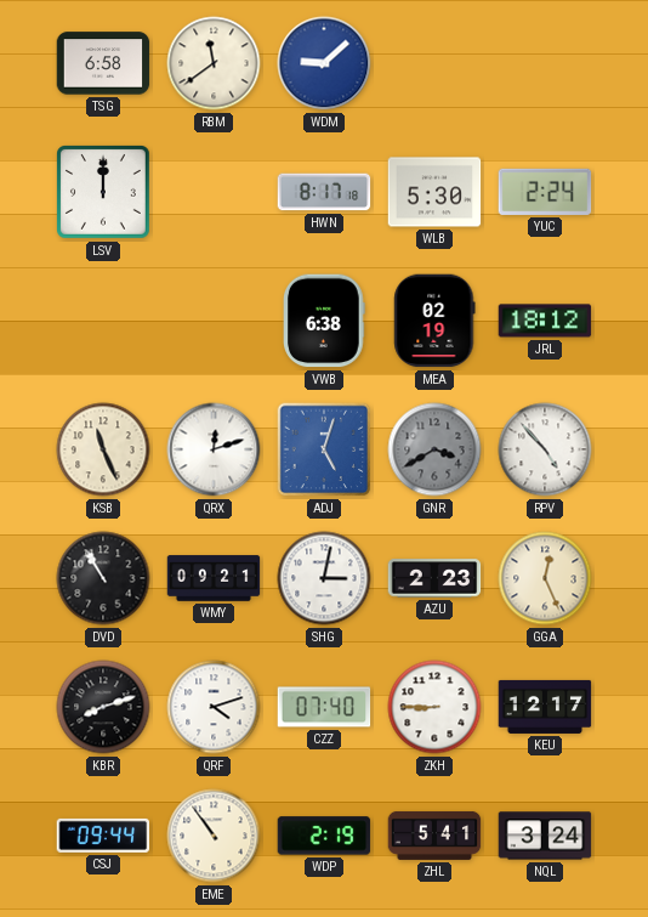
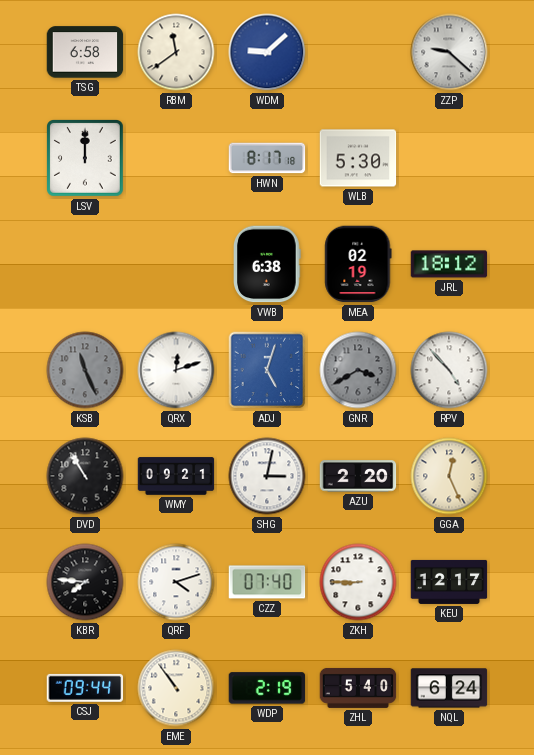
ZZP: none -> 9:22
YUC: 2:24 -> none
KSB dial: cream -> grey
AZU: 2:23 -> 2:20
KBR: 8:12 -> 7:46
ZHL: 5:41 -> 5:40
NQL: 3:24 -> 6:24
